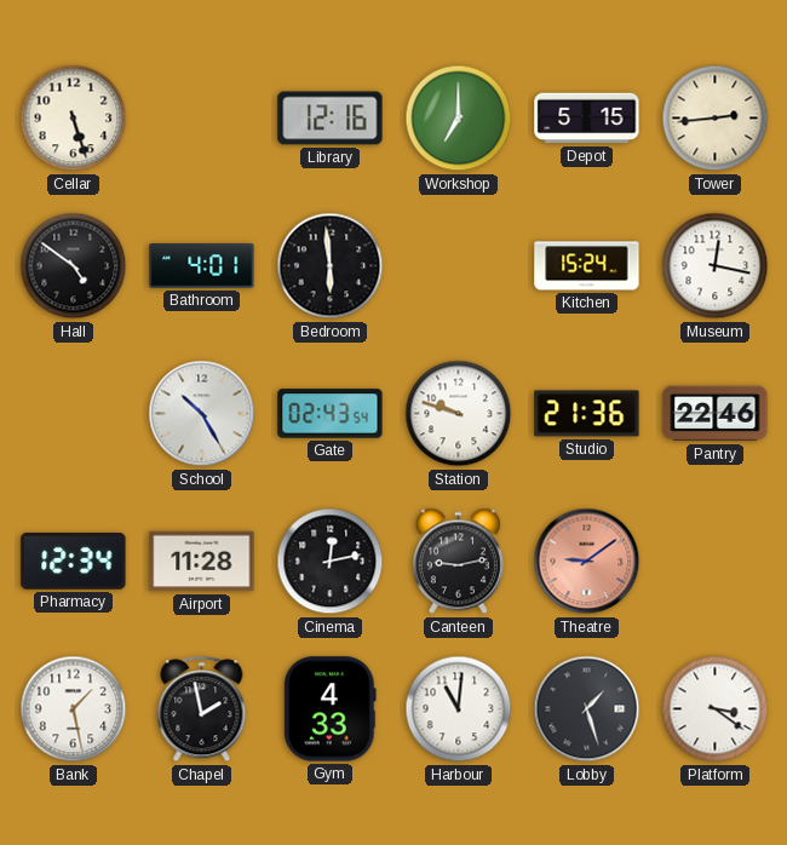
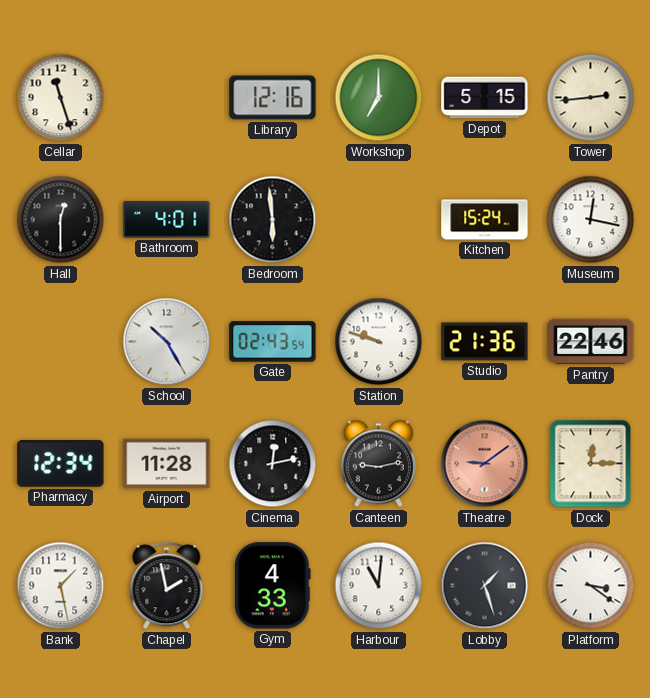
Cellar: 5:27 -> 11:27
Hall: 4:51 -> 12:30
Dock: none -> 12:15
